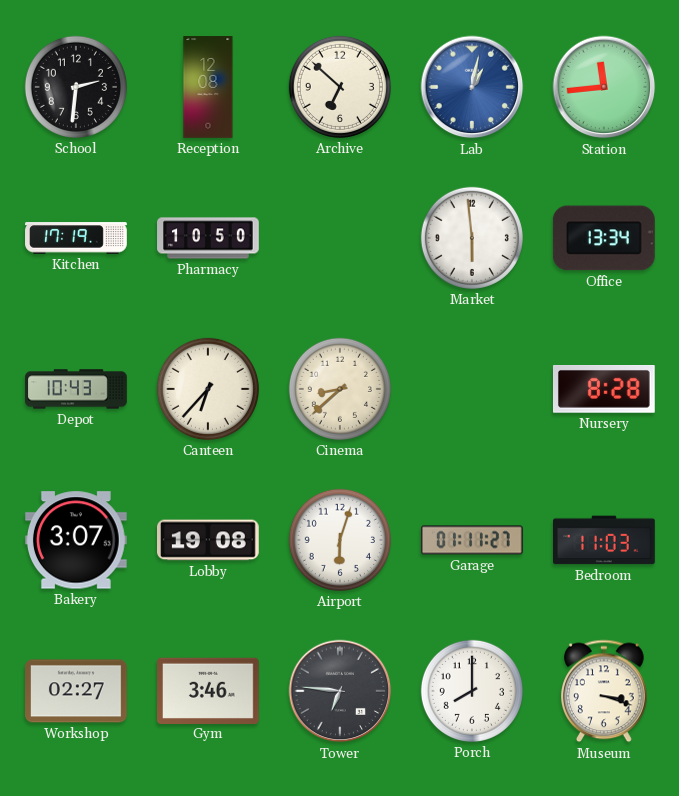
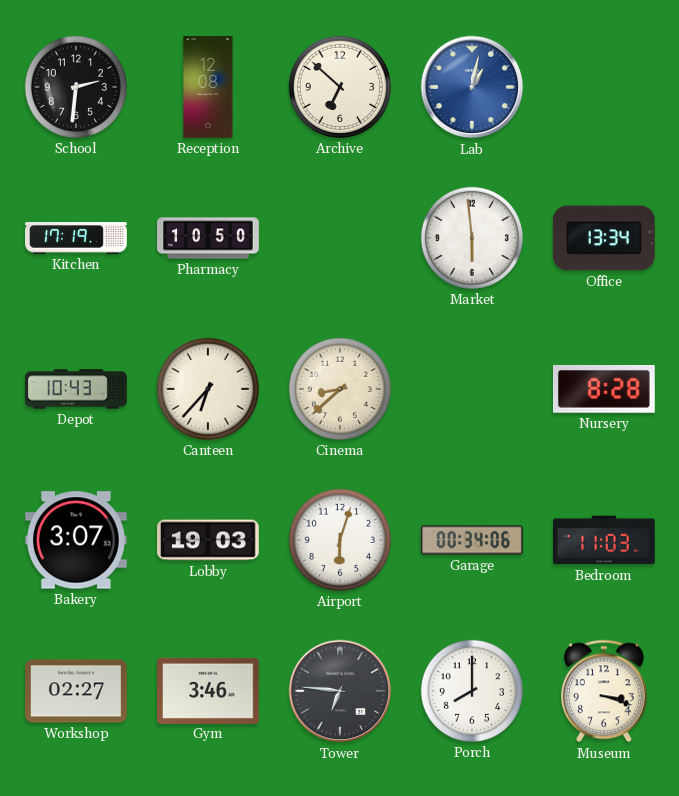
Station: 11:44 -> none
Lobby: 19:08 -> 19:03
Garage: 01:11 -> 00:34
